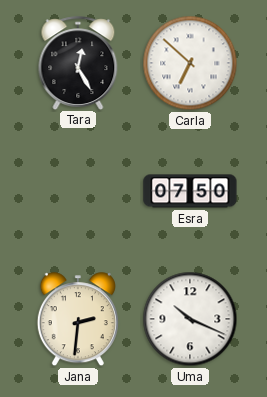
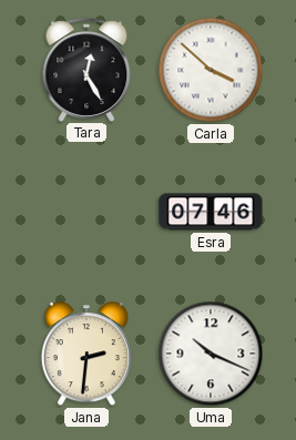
Carla: 6:52 -> 3:52
Esra: 07:50 -> 07:46
